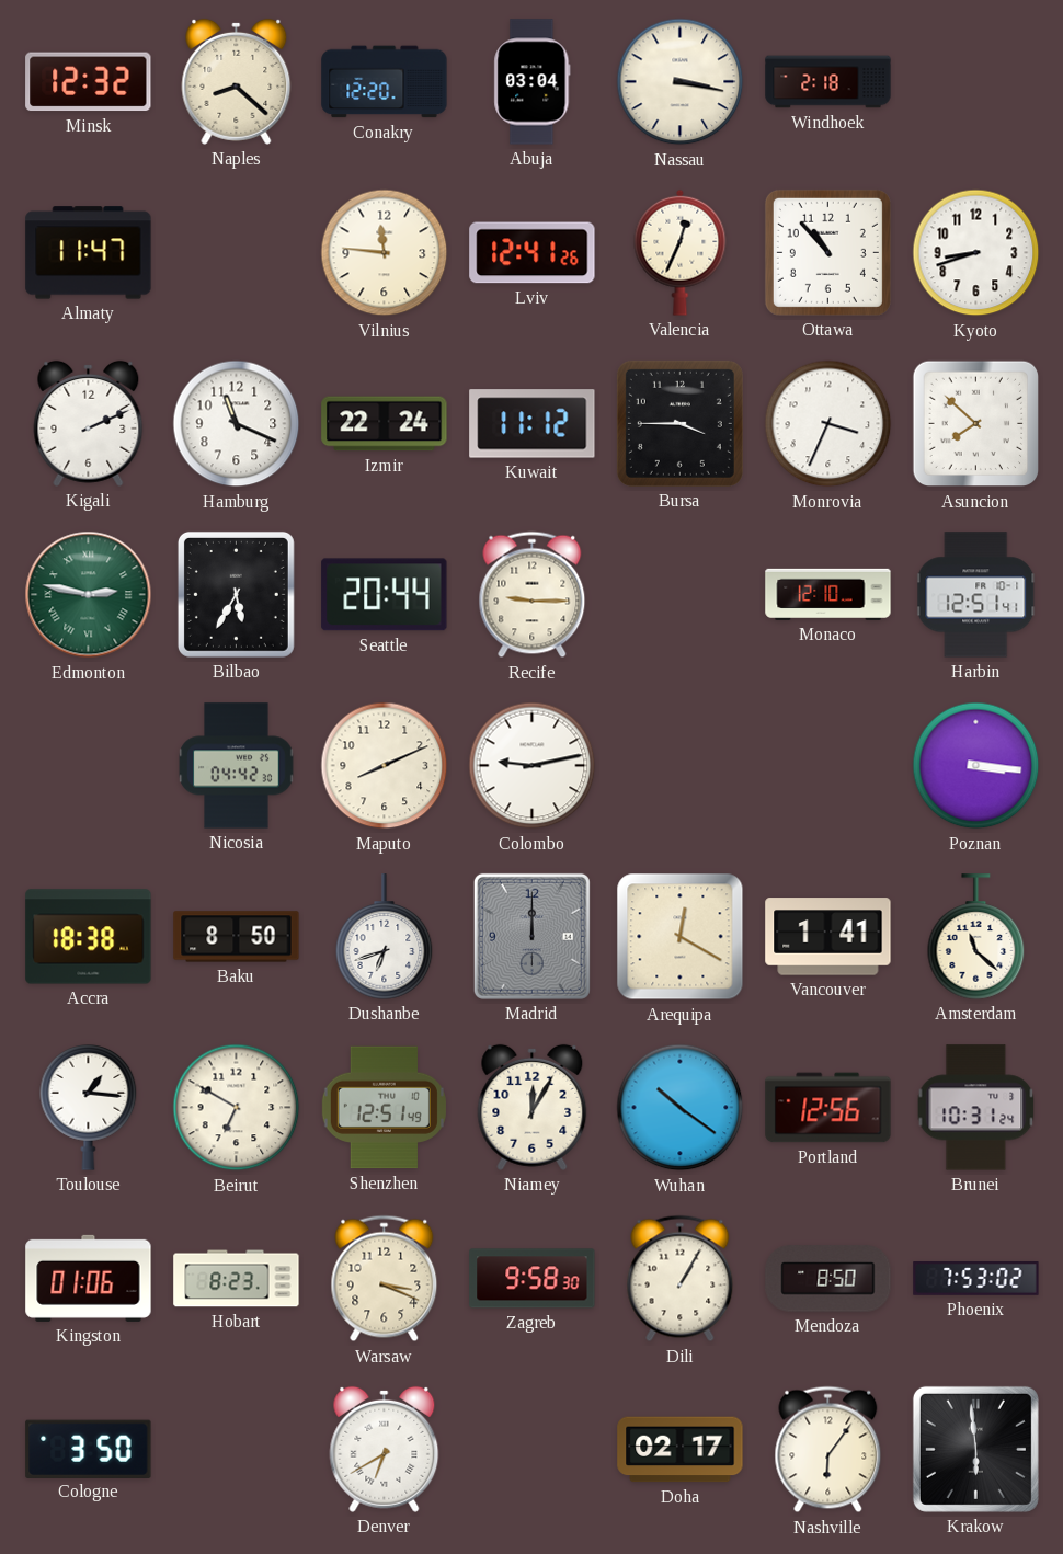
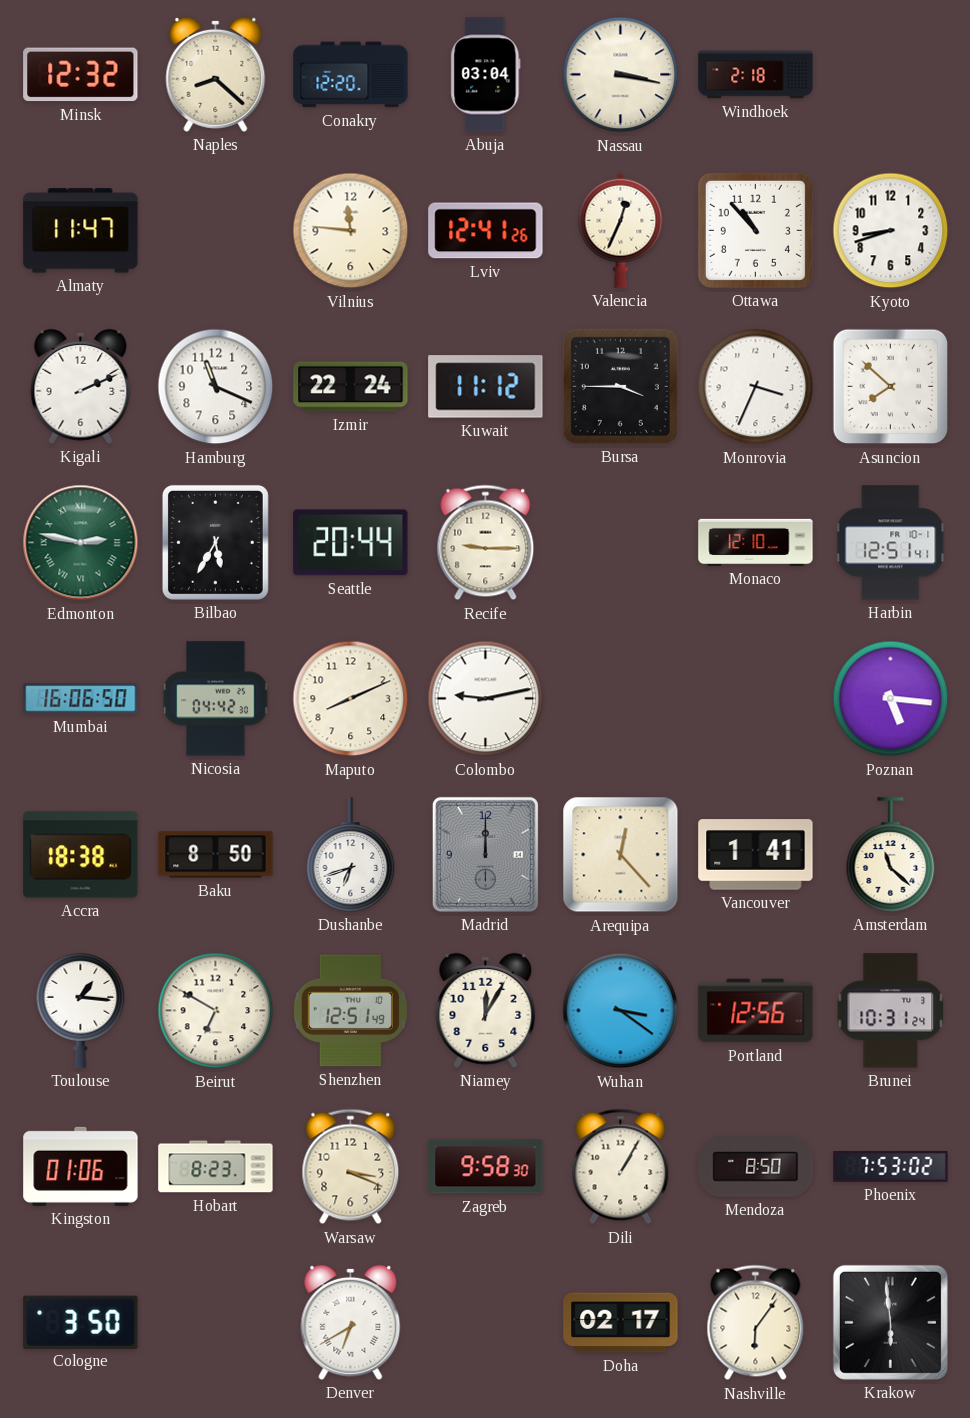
Mumbai: none -> 16:06
Poznan: 3:16 -> 5:16
Arequipa: 12:20 -> 12:23
Wuhan: 10:21 -> 3:21
